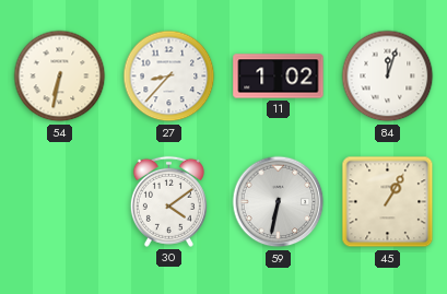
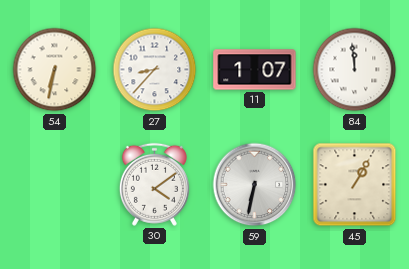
11: 1:02 -> 1:07
84: 12:03 -> 11:59
